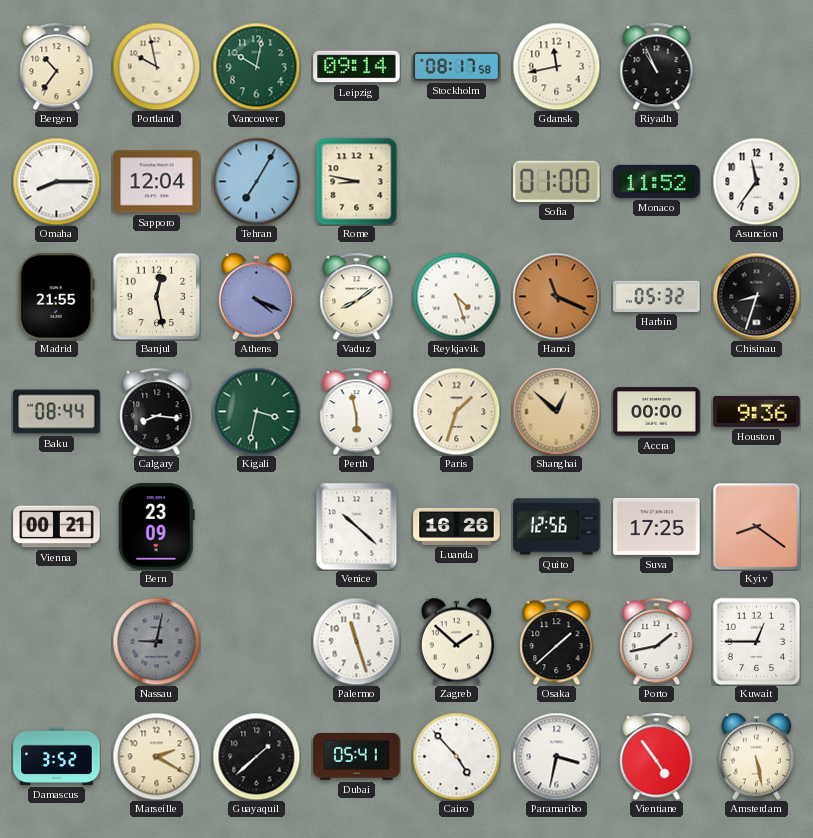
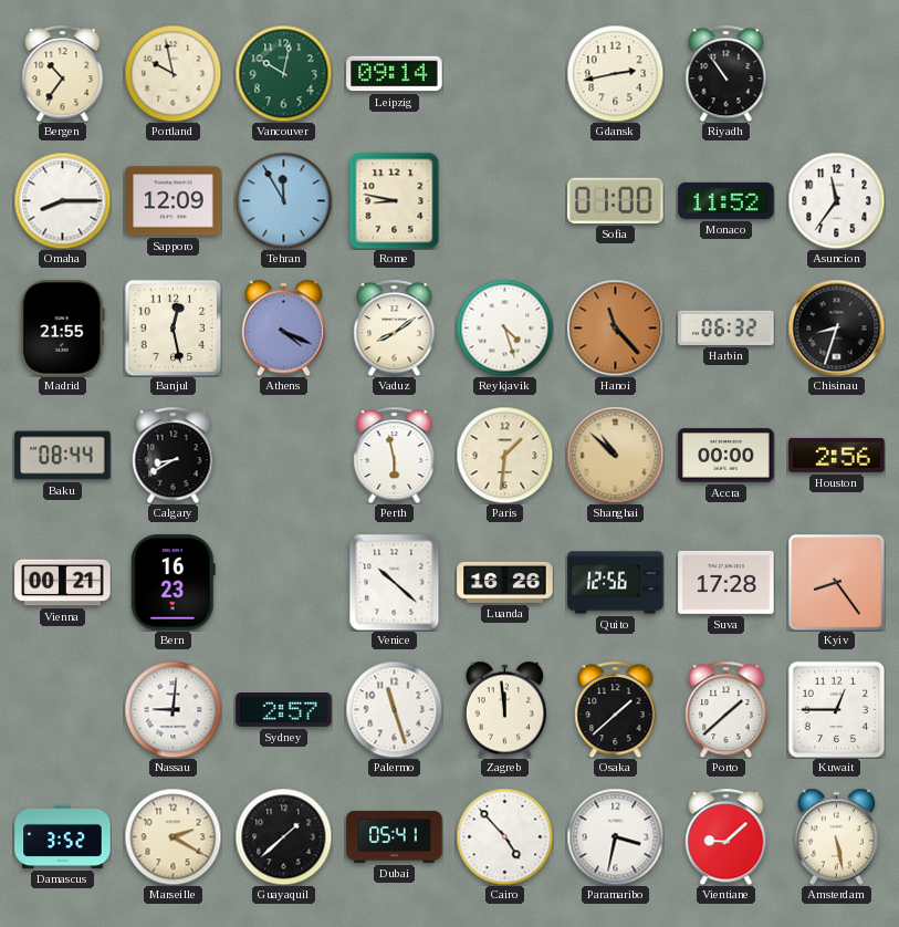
Stockholm: 08:17 -> none
Gdansk: 11:43 -> 2:43
Riyadh: 10:56 -> 10:54
Sapporo: 12:04 -> 12:09
Tehran: 7:05 -> 11:55
Hanoi: 11:19 -> 11:23
Harbin: 05:32 -> 06:32
Calgary: 8:16 -> 8:40
Kigali: 3:32 -> none
Paris: 1:33 -> 1:31
Shanghai: 12:52 -> 10:52
Houston: 9:36 -> 2:56
Bern: 23:09 -> 16:23
Suva: 17:25 -> 17:28
Kyiv: 8:21 -> 8:24
Nassau: 9:02 -> 9:01
Nassau dial: grey -> white
Sydney: none -> 2:57
Zagreb: 1:52 -> 11:59
Porto: 1:43 -> 1:38
Vientiane: 4:54 -> 9:08
